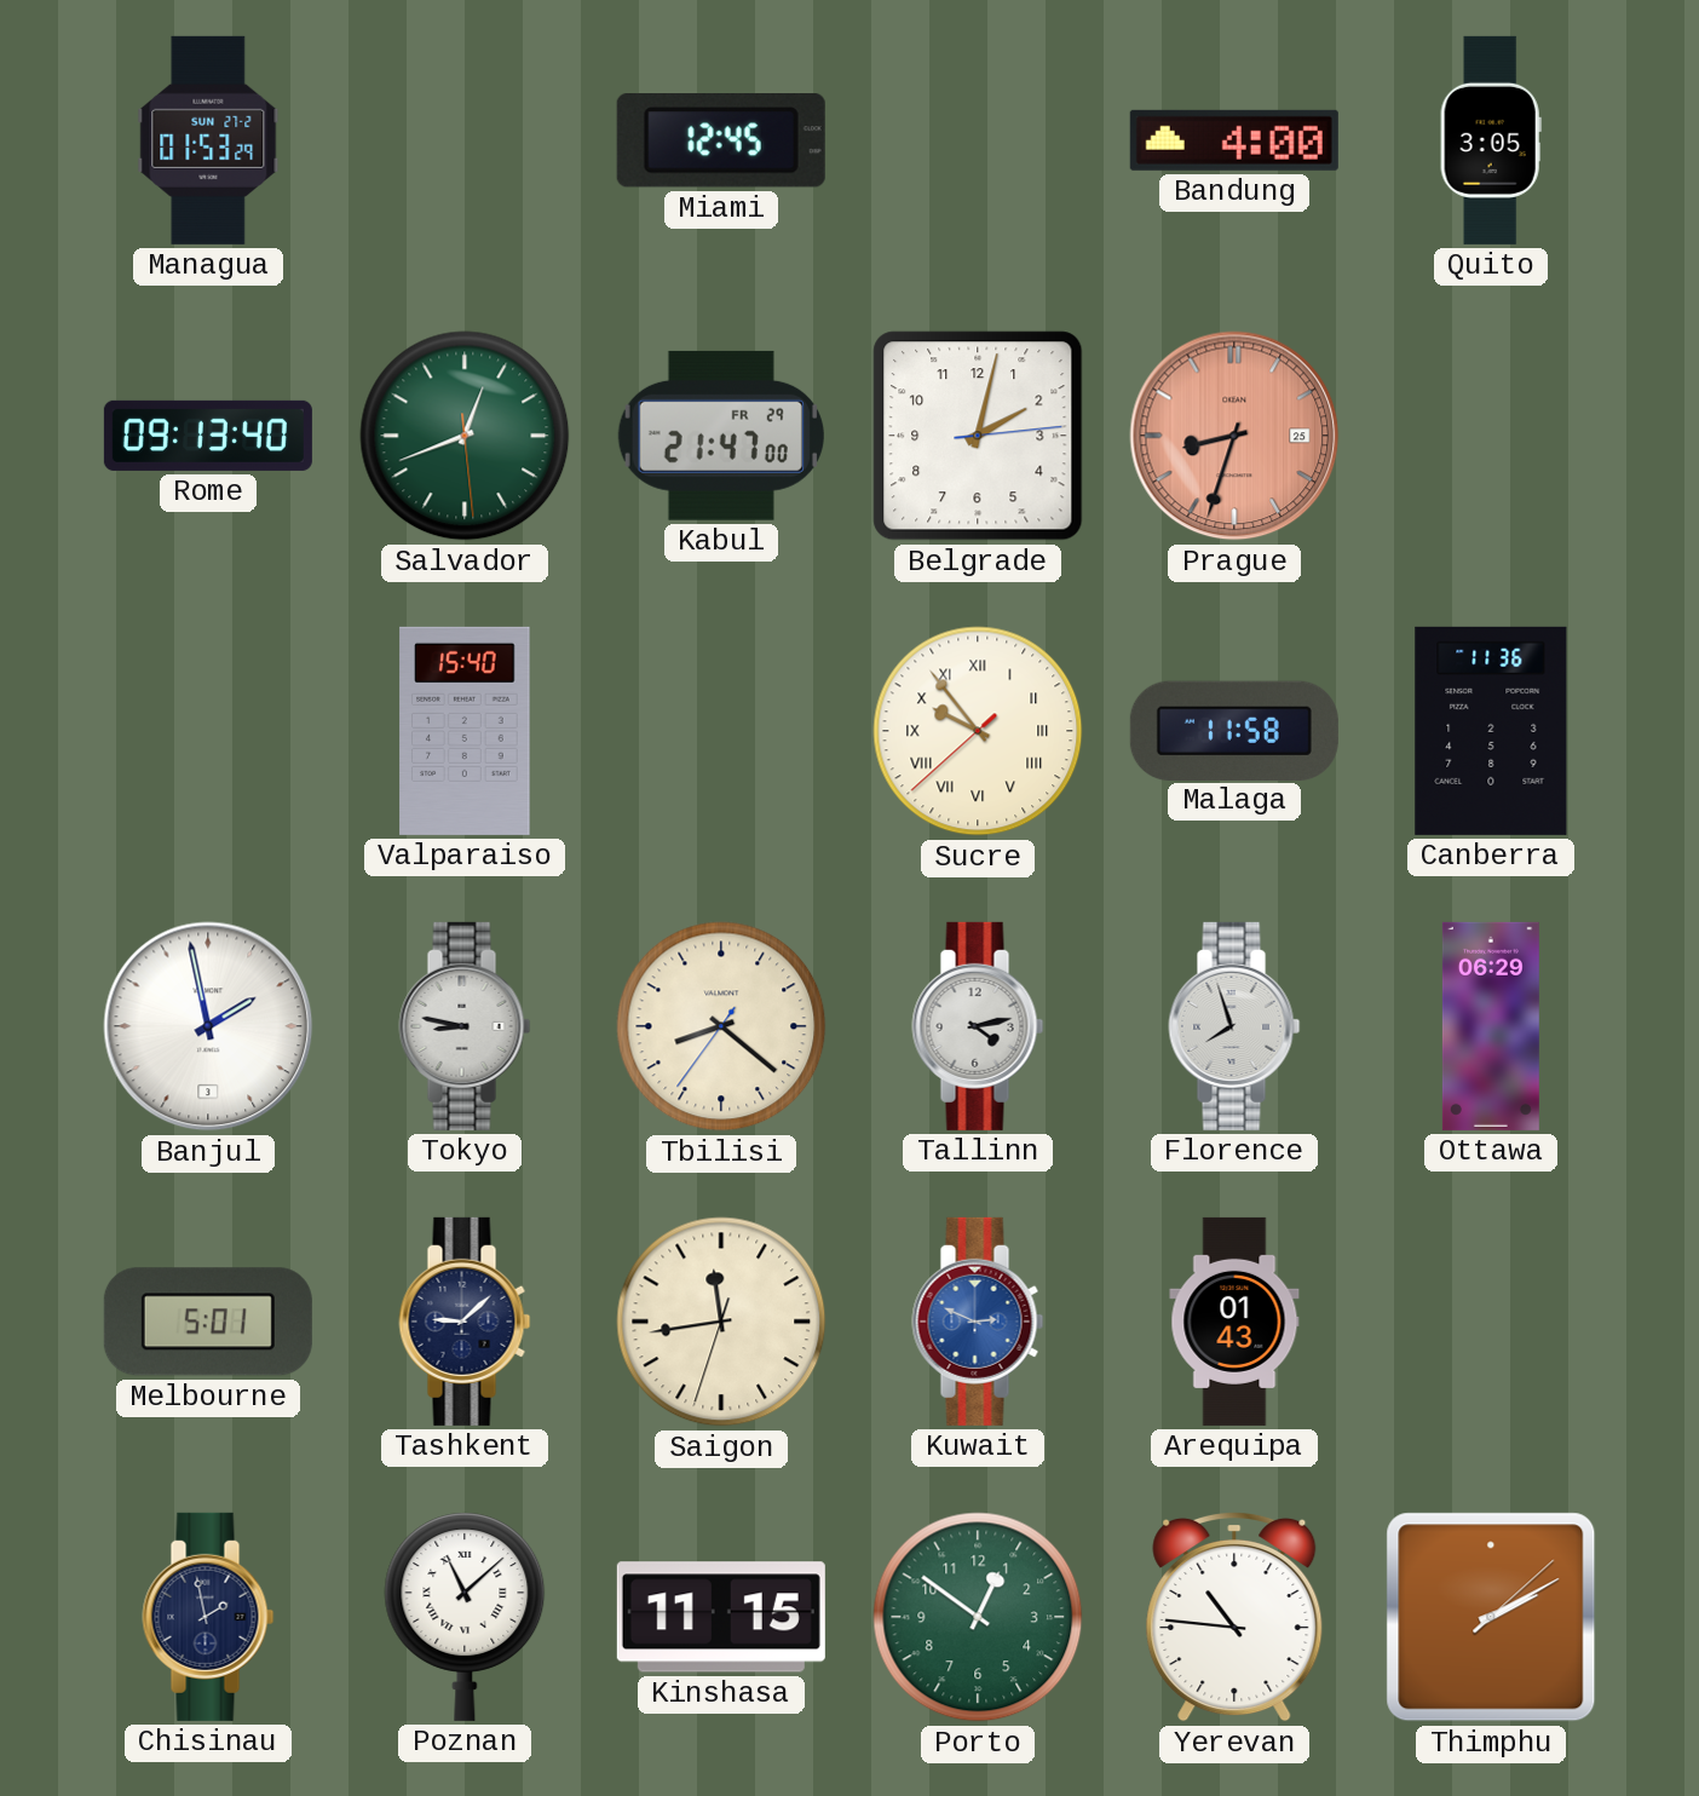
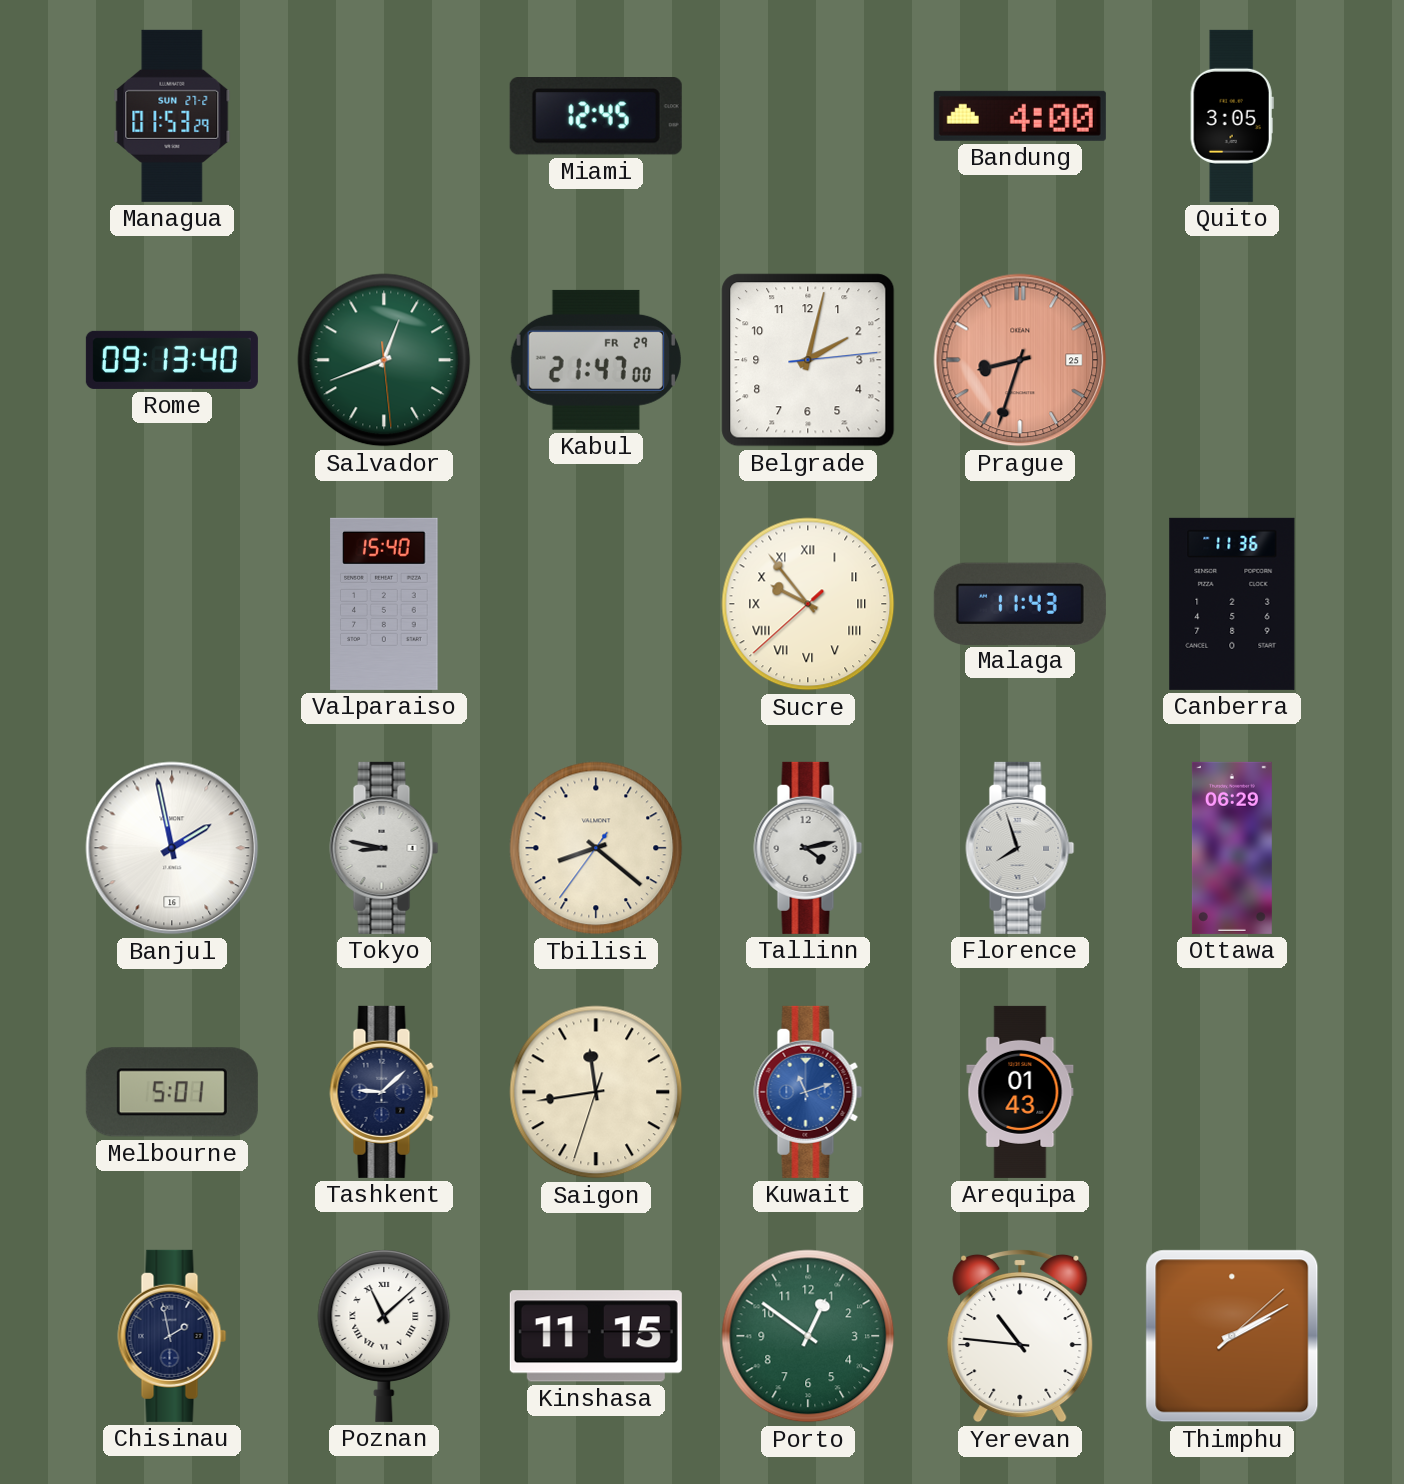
Malaga: 11:58 -> 11:43
Banjul date: 3 -> 16
Kuwait: 2:49 -> 11:12
